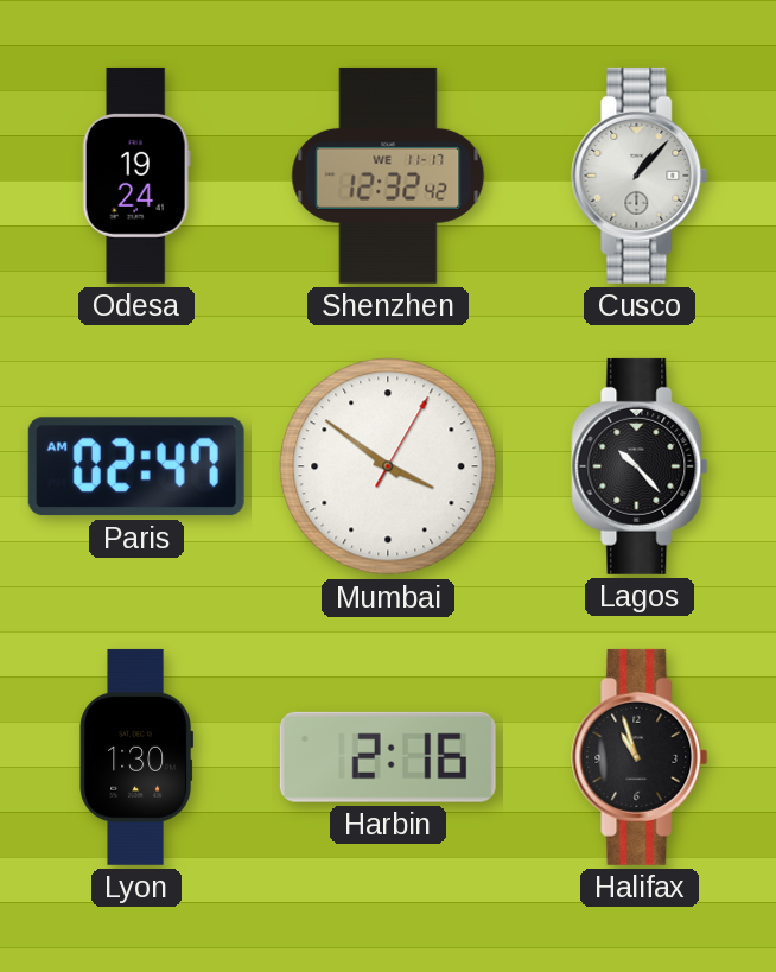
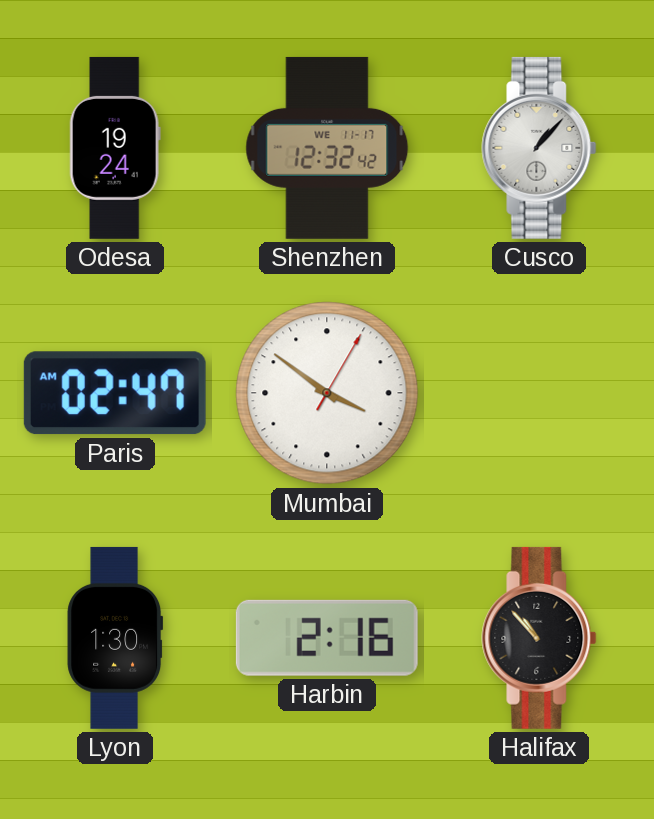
Lagos: 10:23 -> none
Halifax: 10:57 -> 10:53
